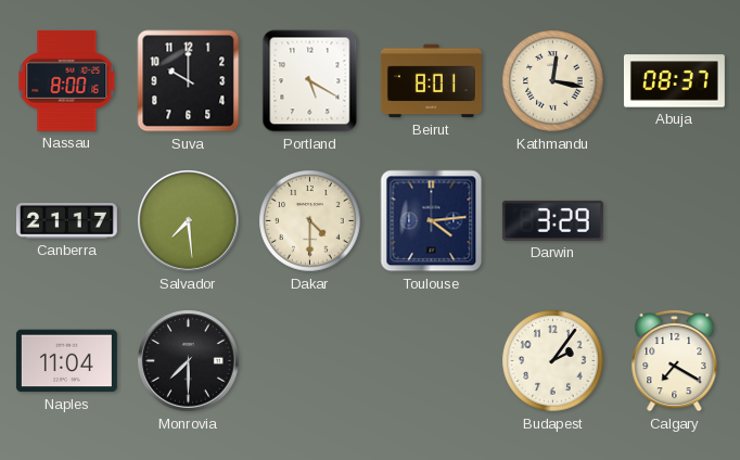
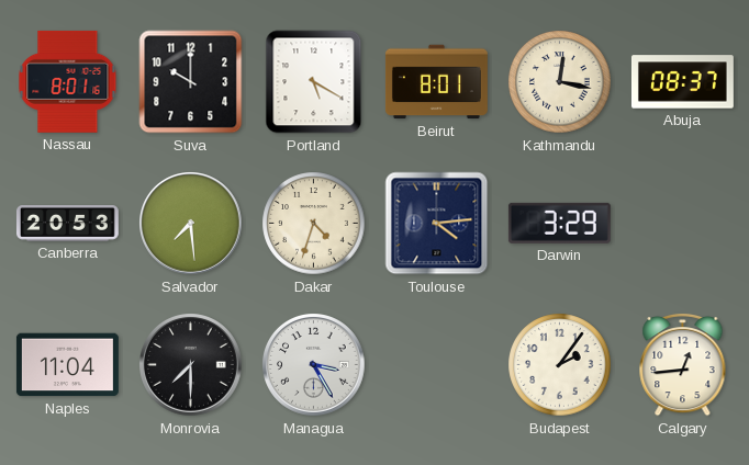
Nassau: 8:00 -> 8:01
Canberra: 21:17 -> 20:53
Dakar: 4:30 -> 4:33
Managua: none -> 3:25
Calgary: 7:20 -> 12:44
